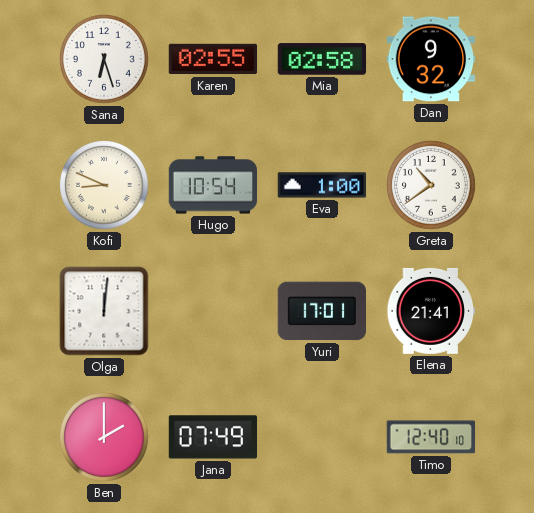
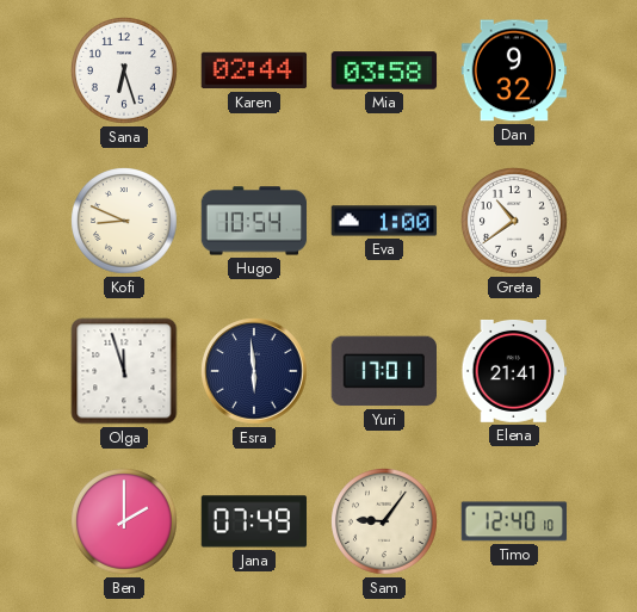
Karen: 02:55 -> 02:44
Mia: 02:58 -> 03:58
Olga: 12:01 -> 11:57
Esra: none -> 5:59
Sam: none -> 9:06
